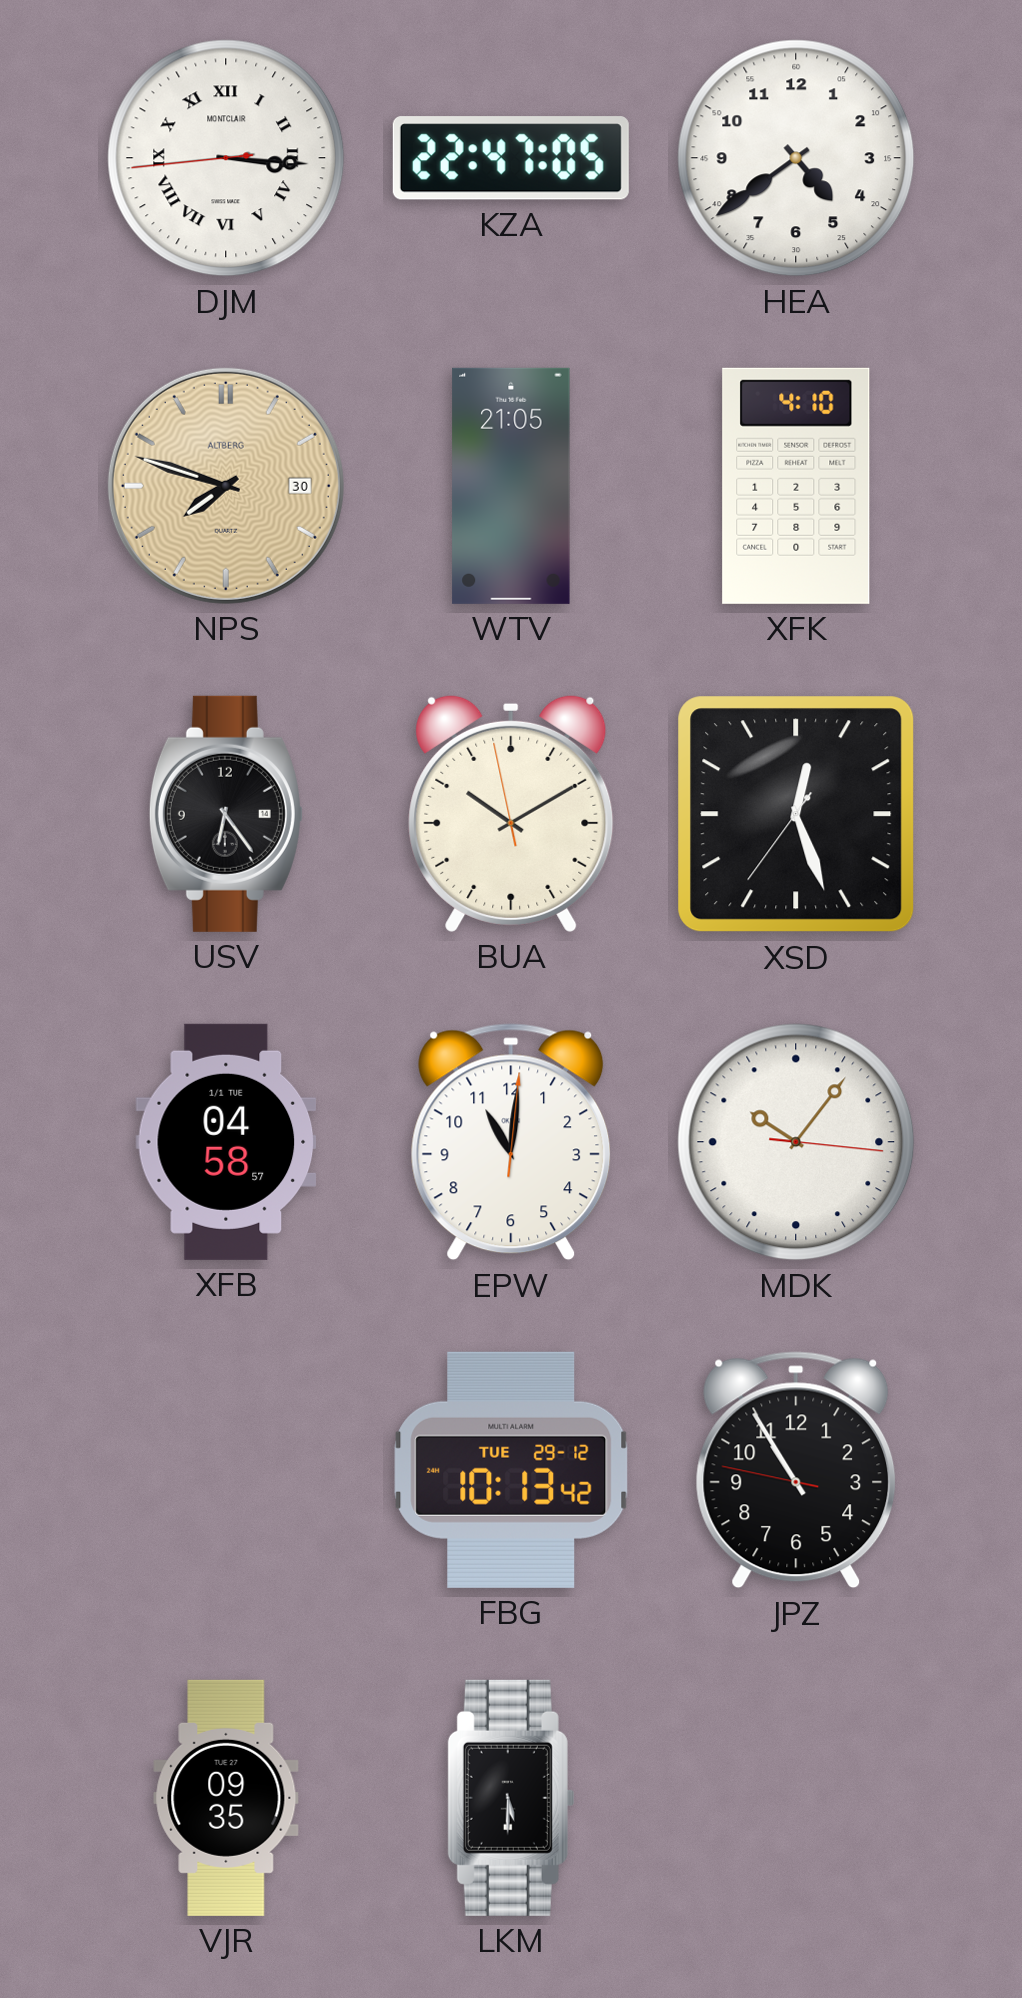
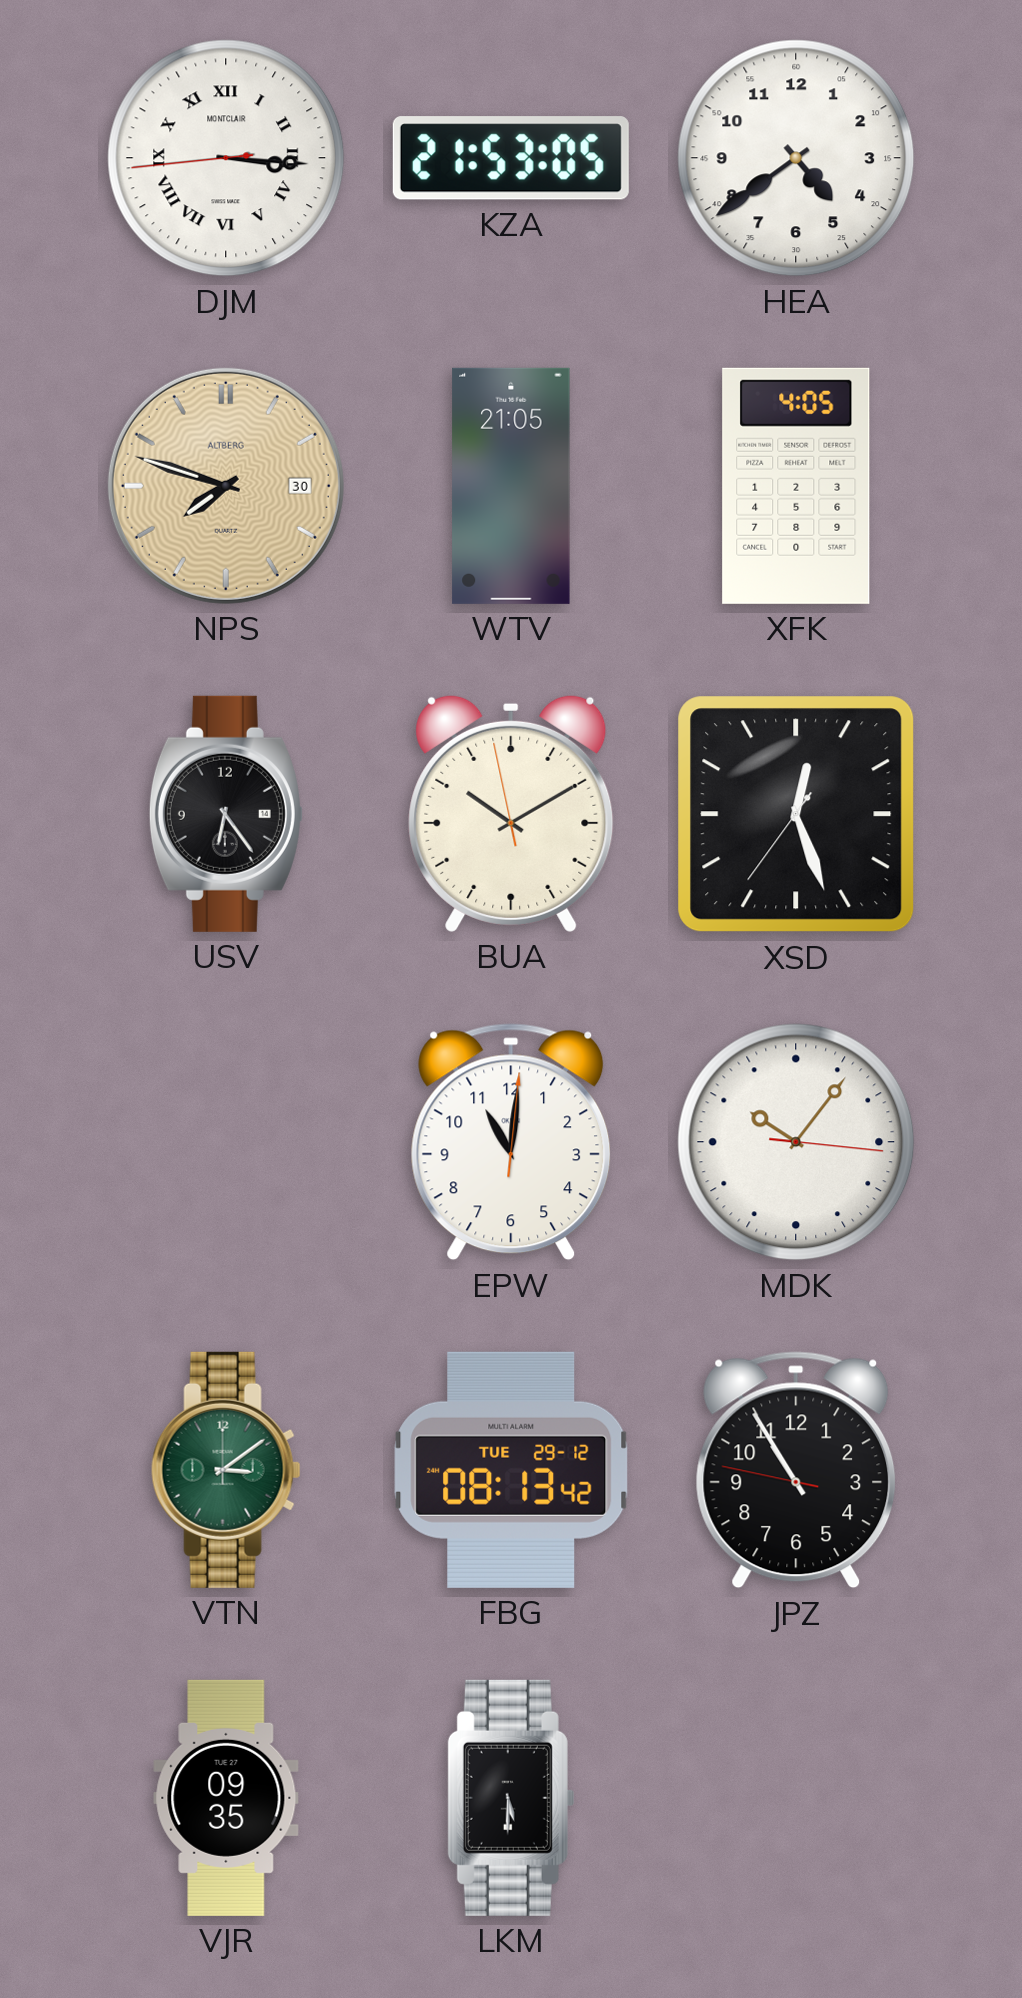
KZA: 22:47 -> 21:53
XFK: 4:10 -> 4:05
XFB: 04:58 -> none
VTN: none -> 3:09
FBG: 10:13 -> 08:13
